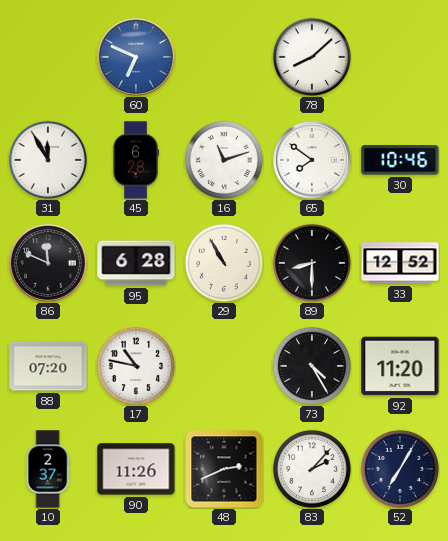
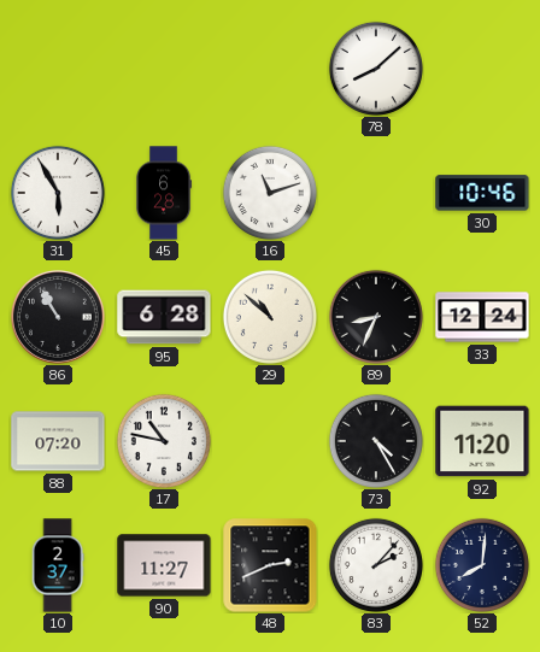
60: 6:49 -> none
31: 11:55 -> 5:55
65: 7:51 -> none
86: 11:49 -> 10:55
29: 10:55 -> 10:52
89: 8:30 -> 8:34
33: 12:52 -> 12:24
90: 11:26 -> 11:27
52: 7:05 -> 8:01
